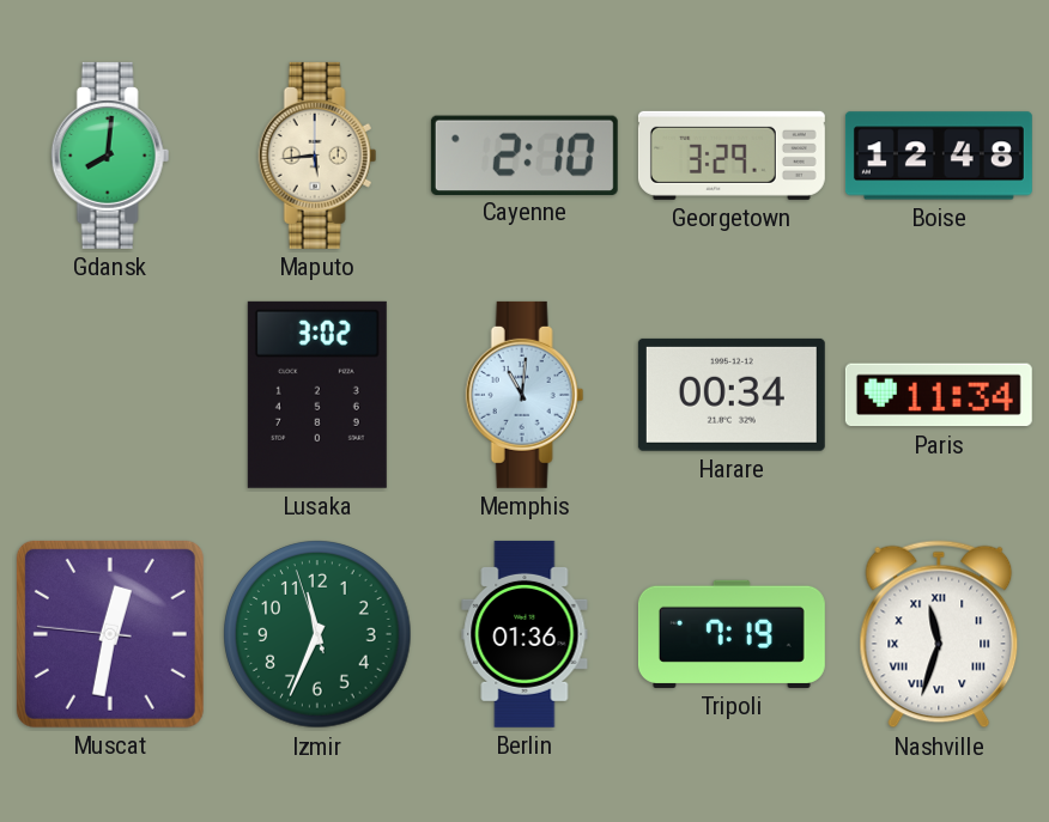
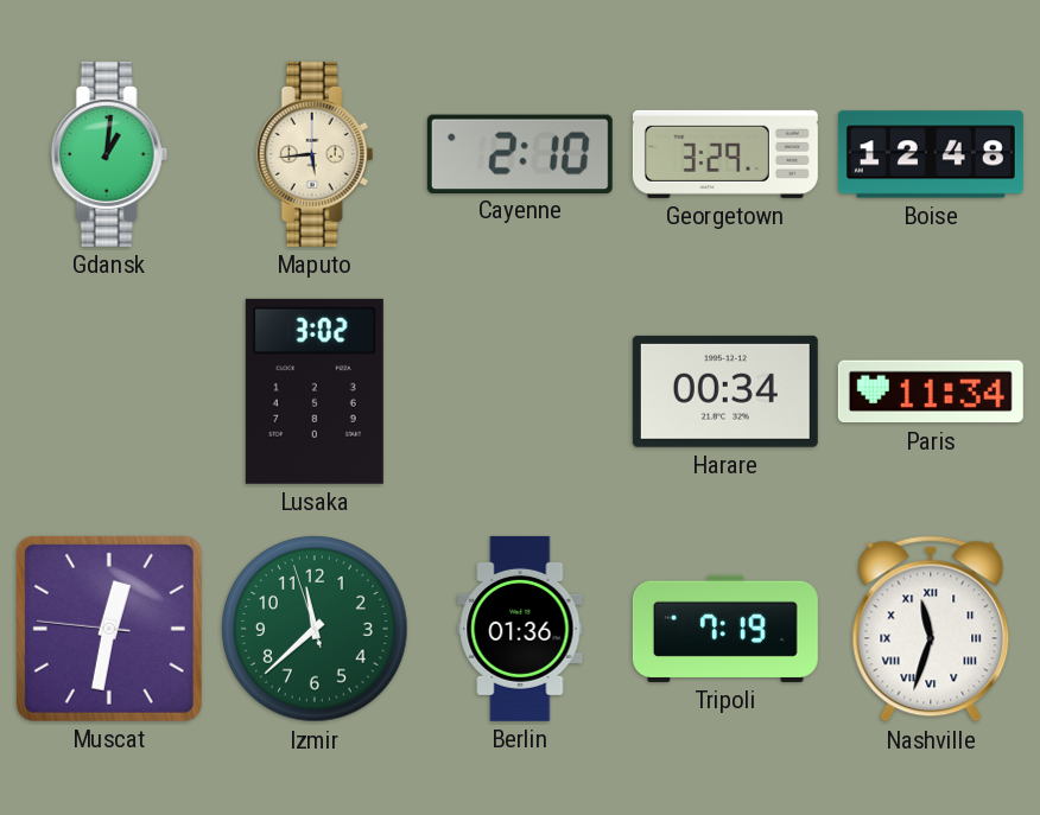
Gdansk: 8:01 -> 1:01
Memphis: 11:01 -> none
Izmir: 11:33 -> 11:37
